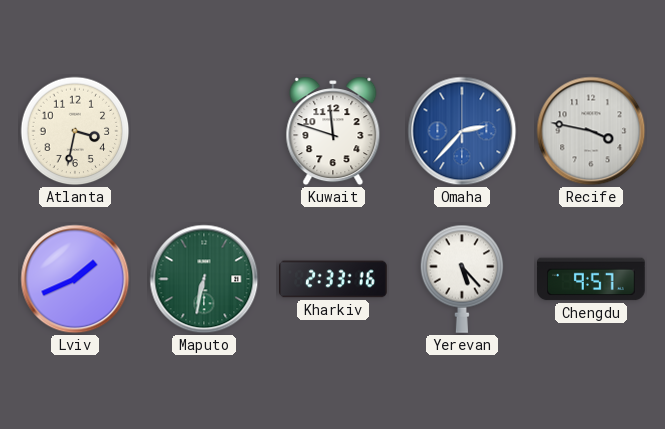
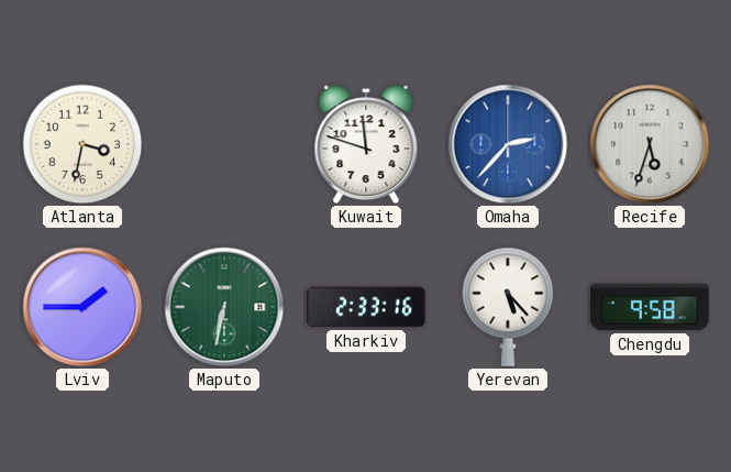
Recife: 3:47 -> 5:33
Lviv: 1:41 -> 1:45
Chengdu: 9:57 -> 9:58
